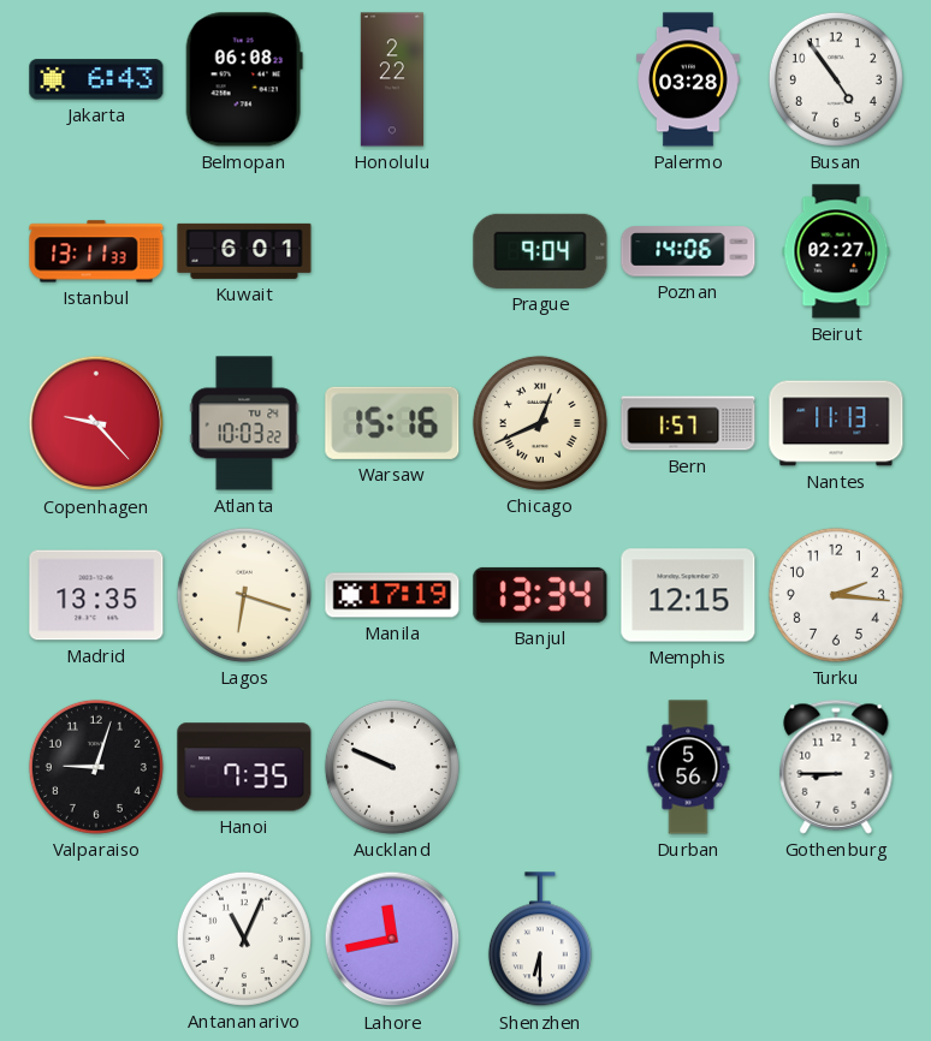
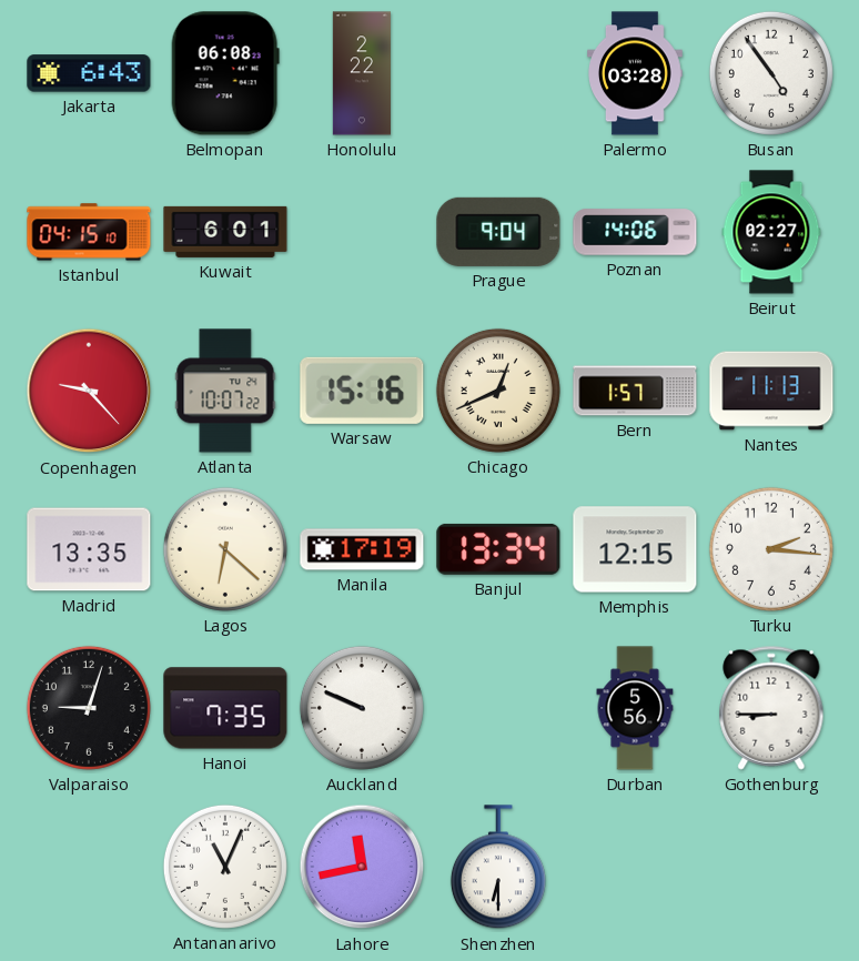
Istanbul: 13:11 -> 04:15
Atlanta: 10:03 -> 10:07
Lagos: 6:18 -> 6:22
